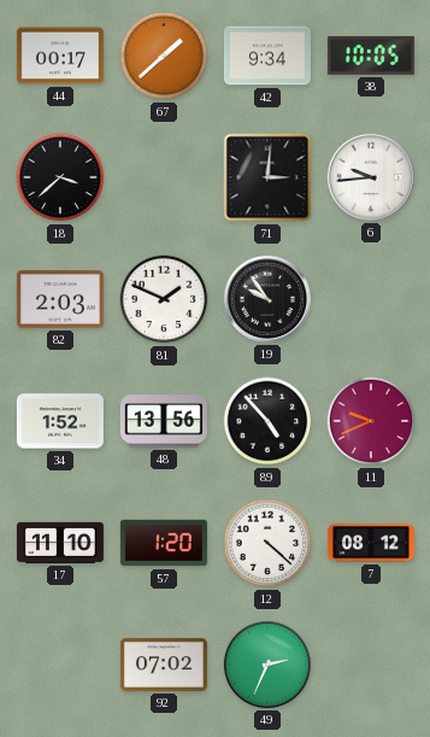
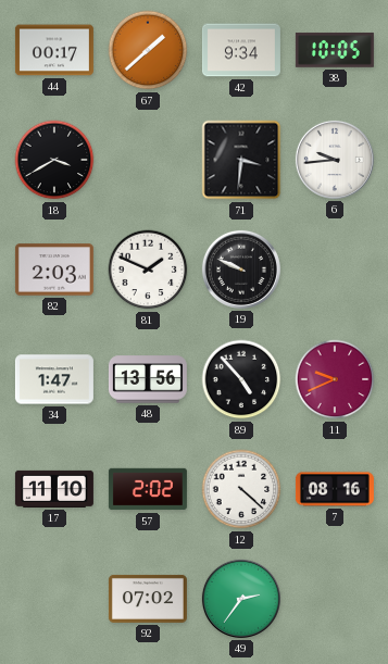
18: 3:38 -> 3:40
71: 3:01 -> 3:31
19: 9:54 -> 9:49
34: 1:52 -> 1:47
57: 1:20 -> 2:02
7: 08:12 -> 08:16
49: 2:34 -> 2:36
